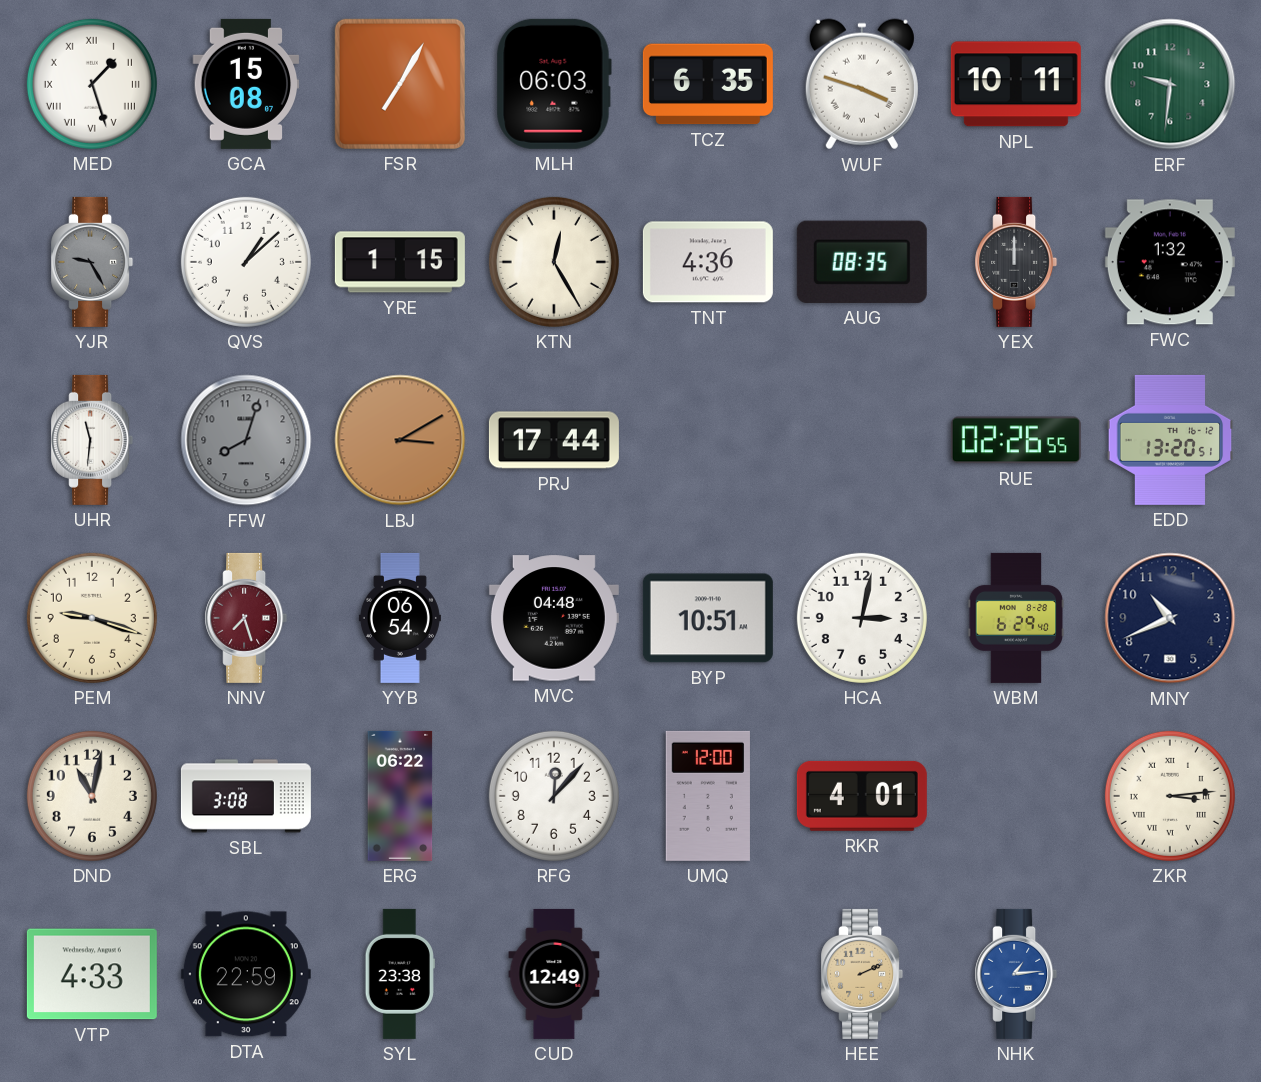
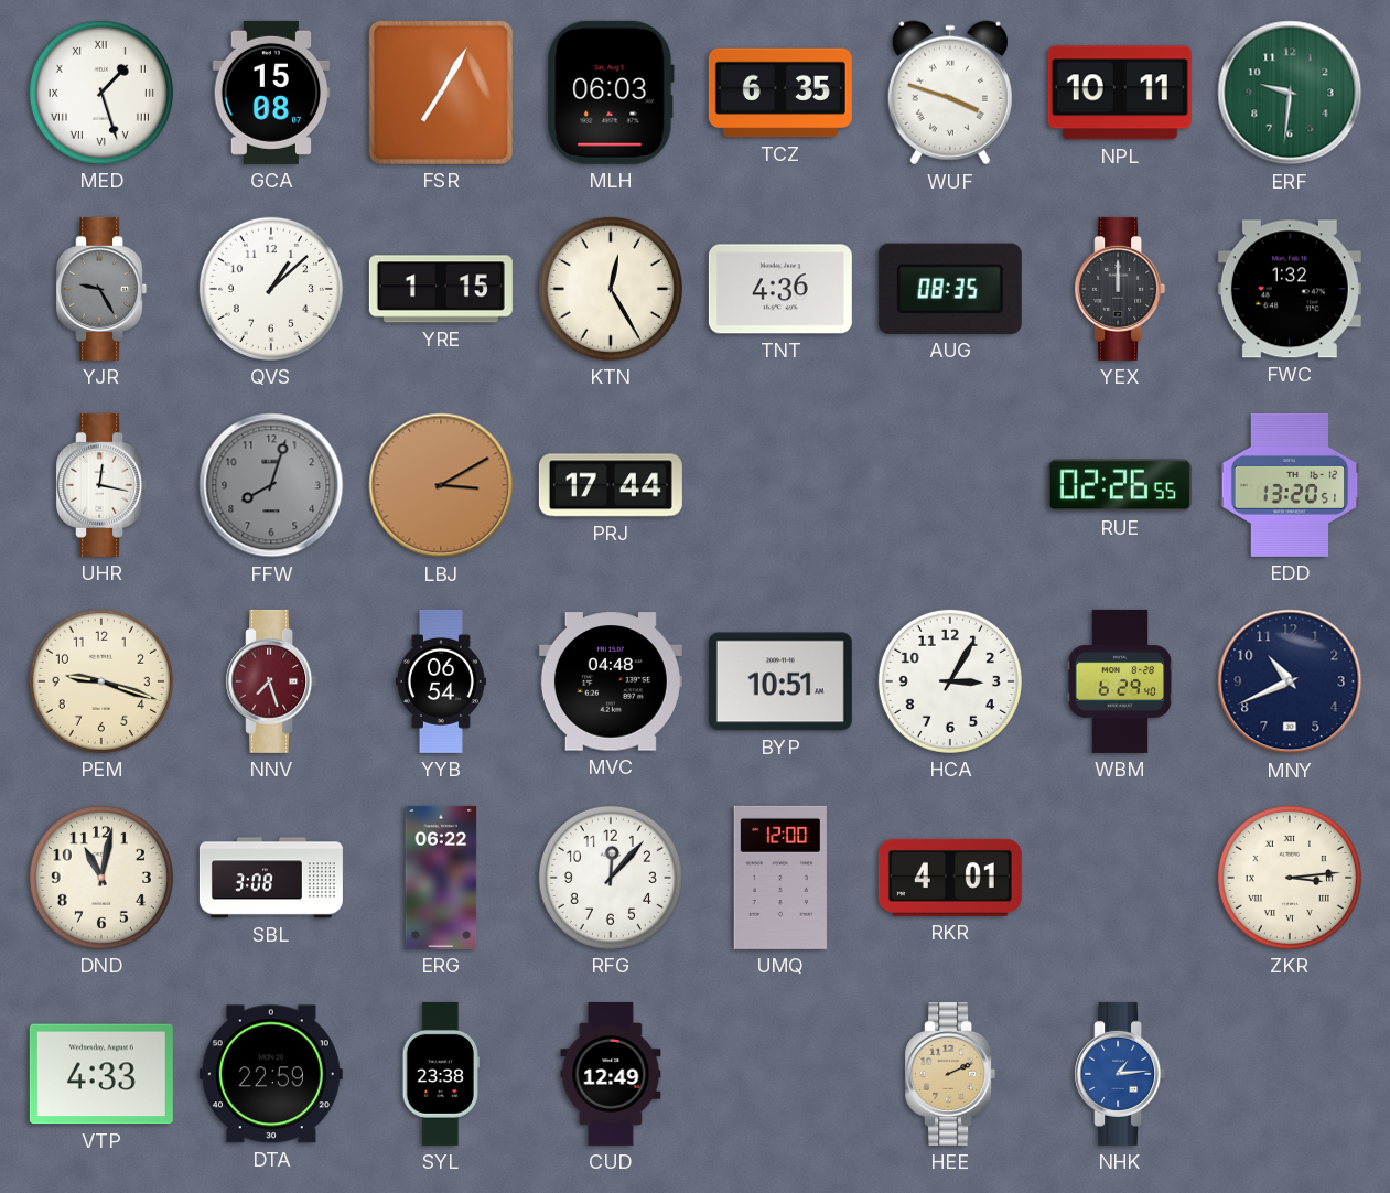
UHR: 11:31 -> 12:17
HCA: 3:02 -> 3:05
